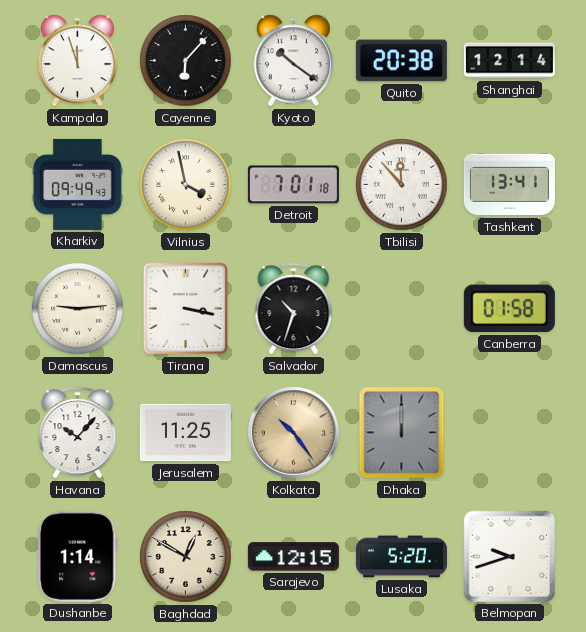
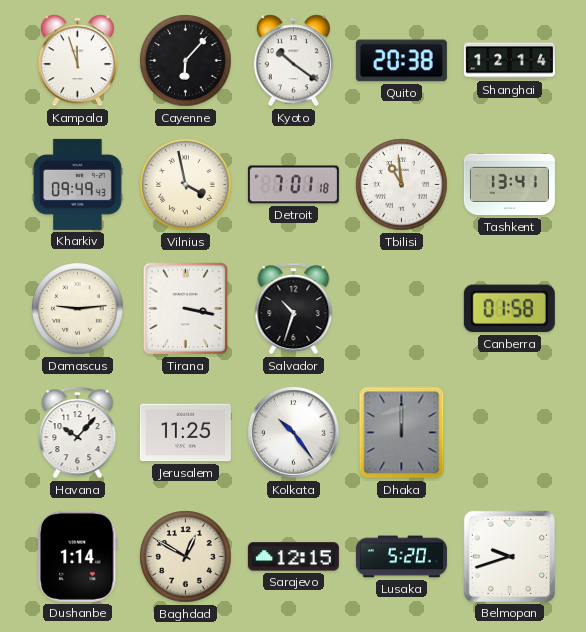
Tbilisi: 11:53 -> 10:59
Kolkata dial: champagne -> white
